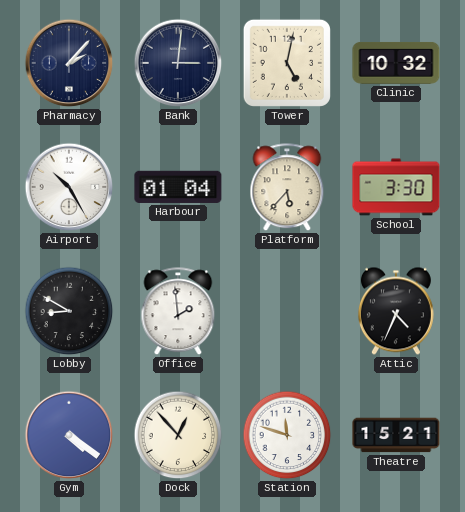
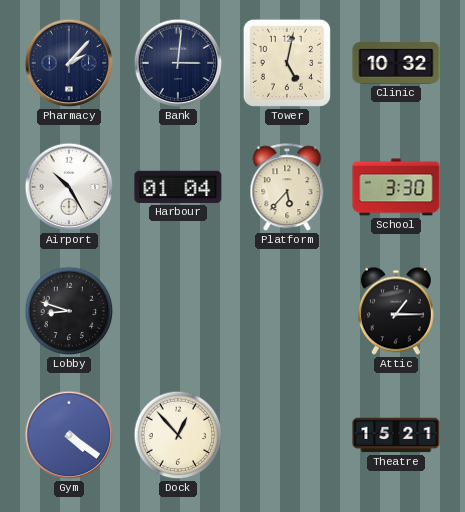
Lobby: 8:50 -> 8:48
Office: 1:59 -> none
Attic: 4:34 -> 1:15
Station: 11:48 -> none
